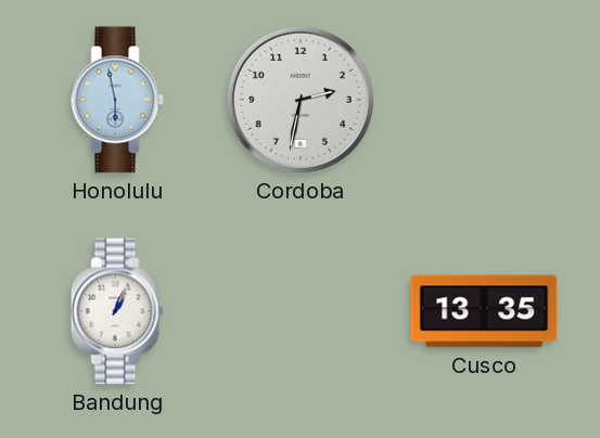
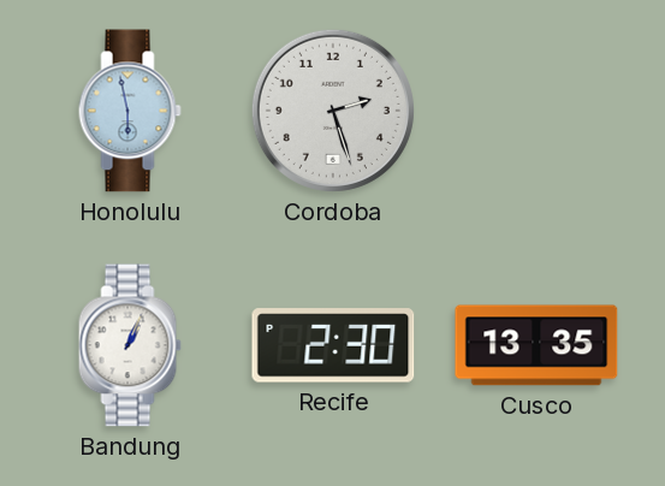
Cordoba: 2:32 -> 2:27
Recife: none -> 2:30
